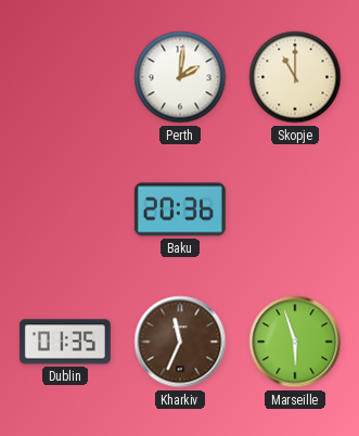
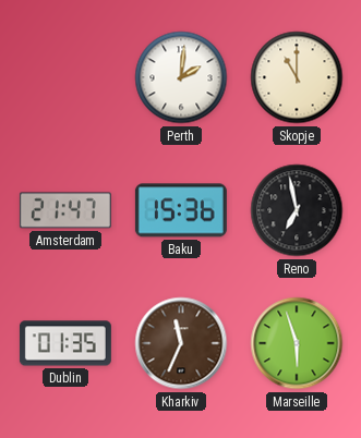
Amsterdam: none -> 21:47
Baku: 20:36 -> 15:36
Reno: none -> 6:58
